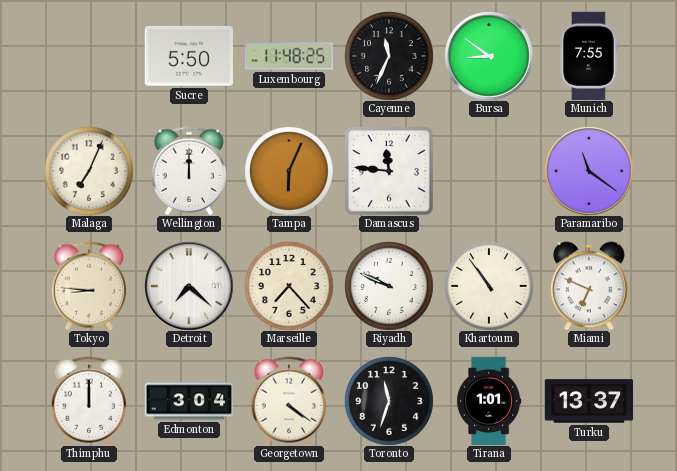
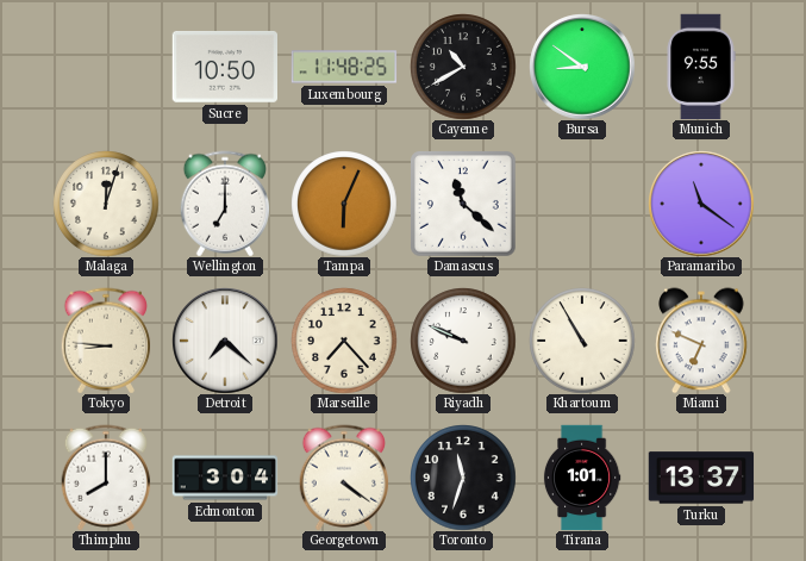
Sucre: 5:50 -> 10:50
Cayenne: 11:34 -> 10:40
Munich: 7:55 -> 9:55
Malaga: 7:04 -> 12:03
Wellington: 12:00 -> 7:00
Damascus: 11:46 -> 11:22
Khartoum: 10:54 -> 10:55
Thimphu: 12:00 -> 8:00
